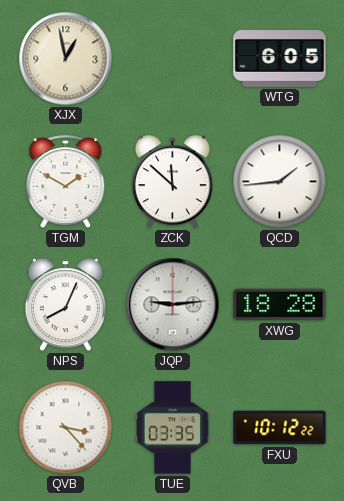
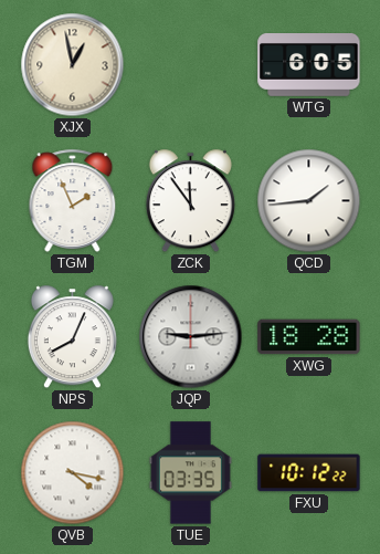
TGM: 1:50 -> 1:56
ZCK: 11:52 -> 11:54
QVB: 3:23 -> 4:17
